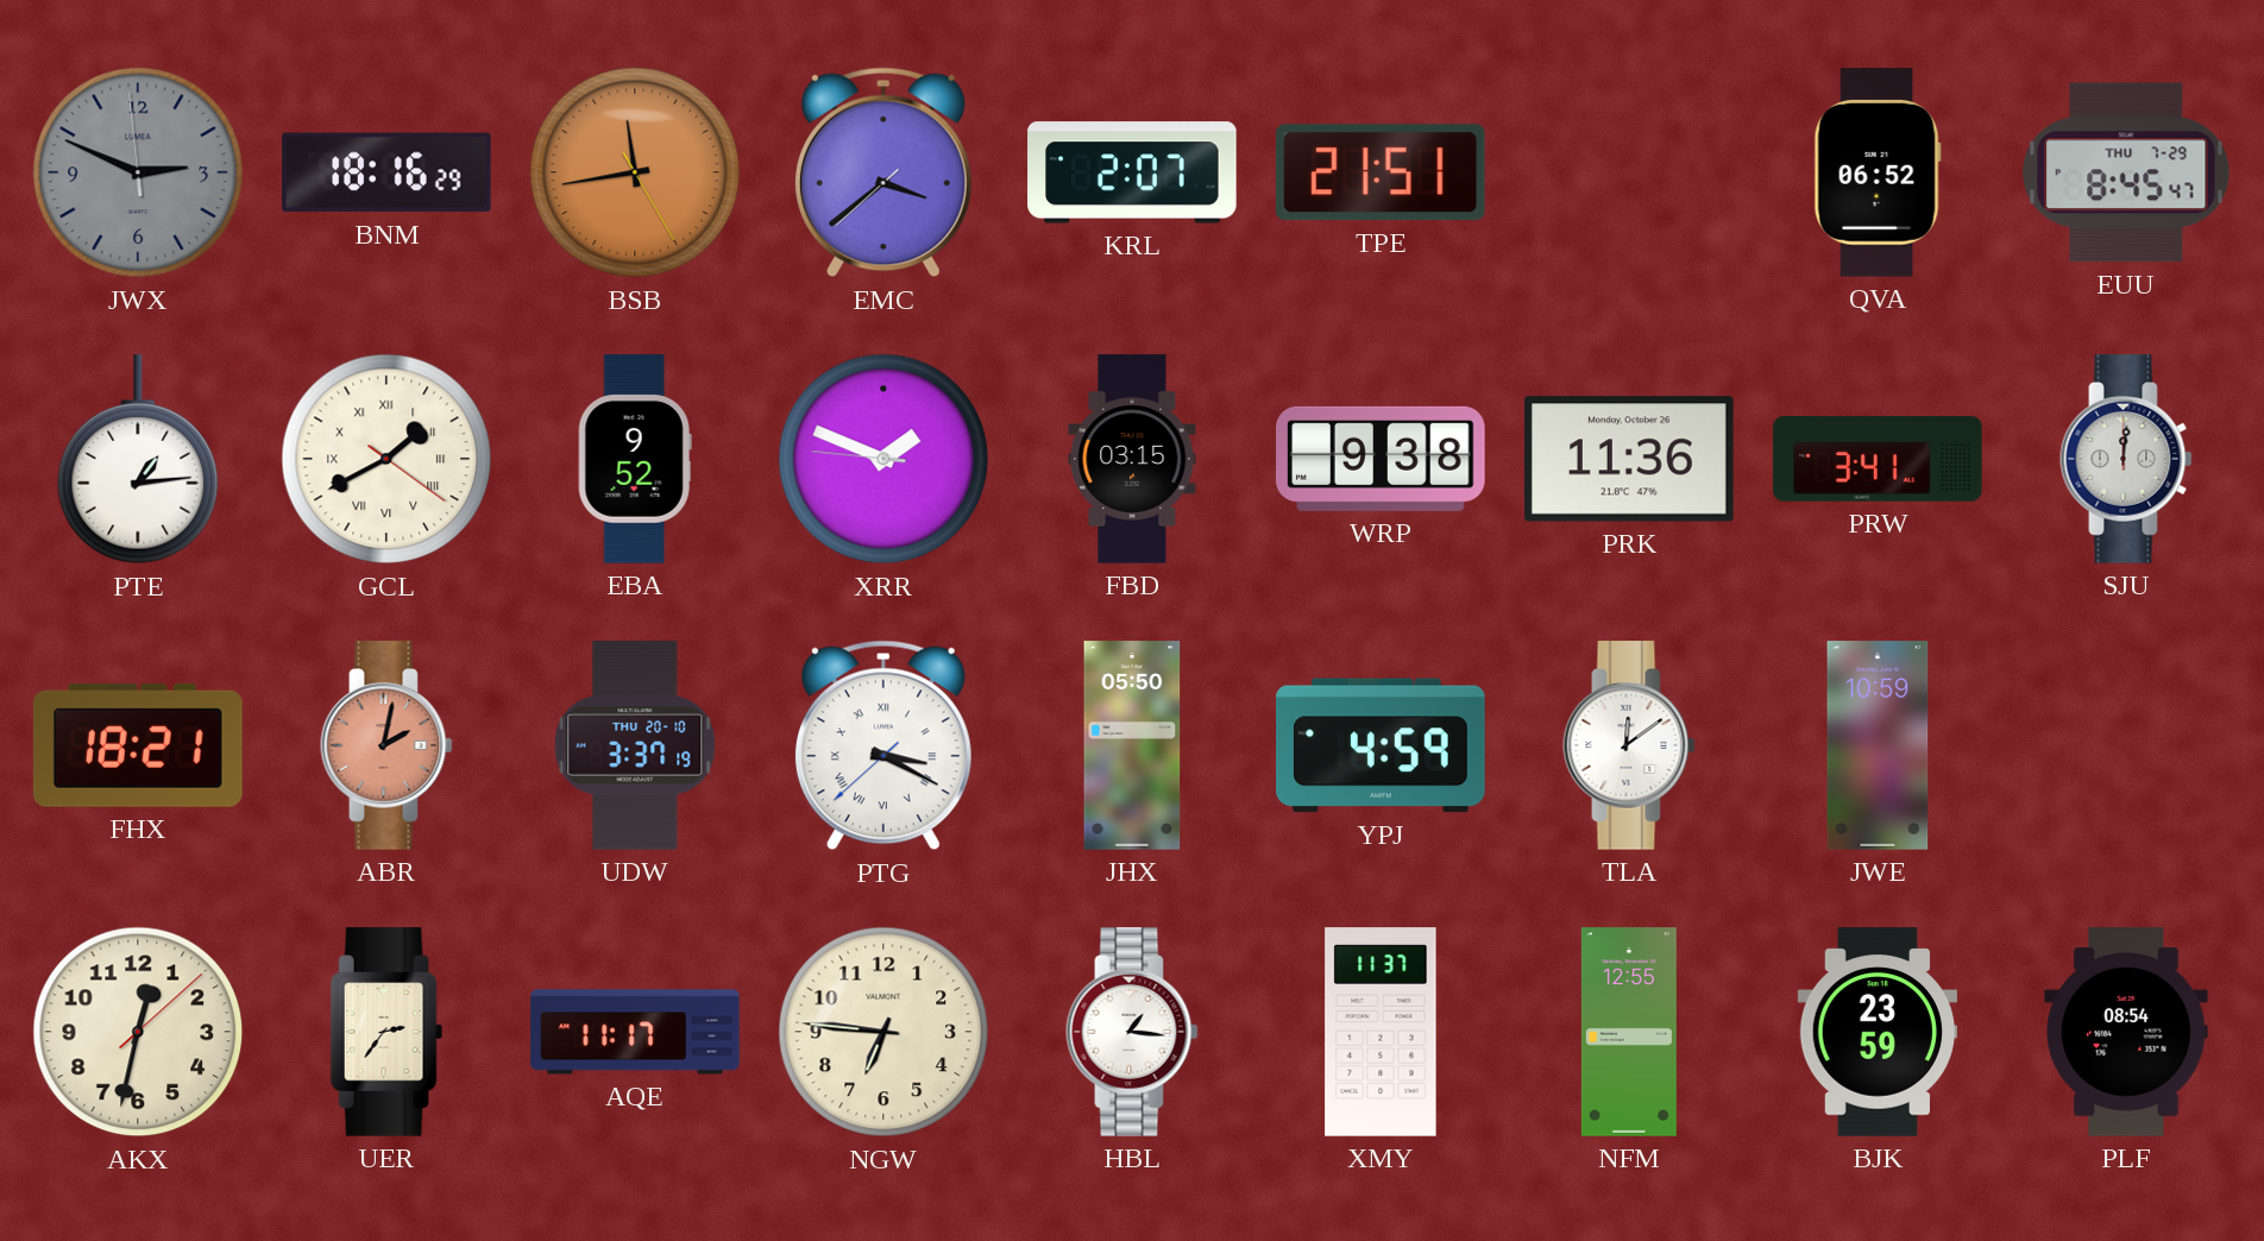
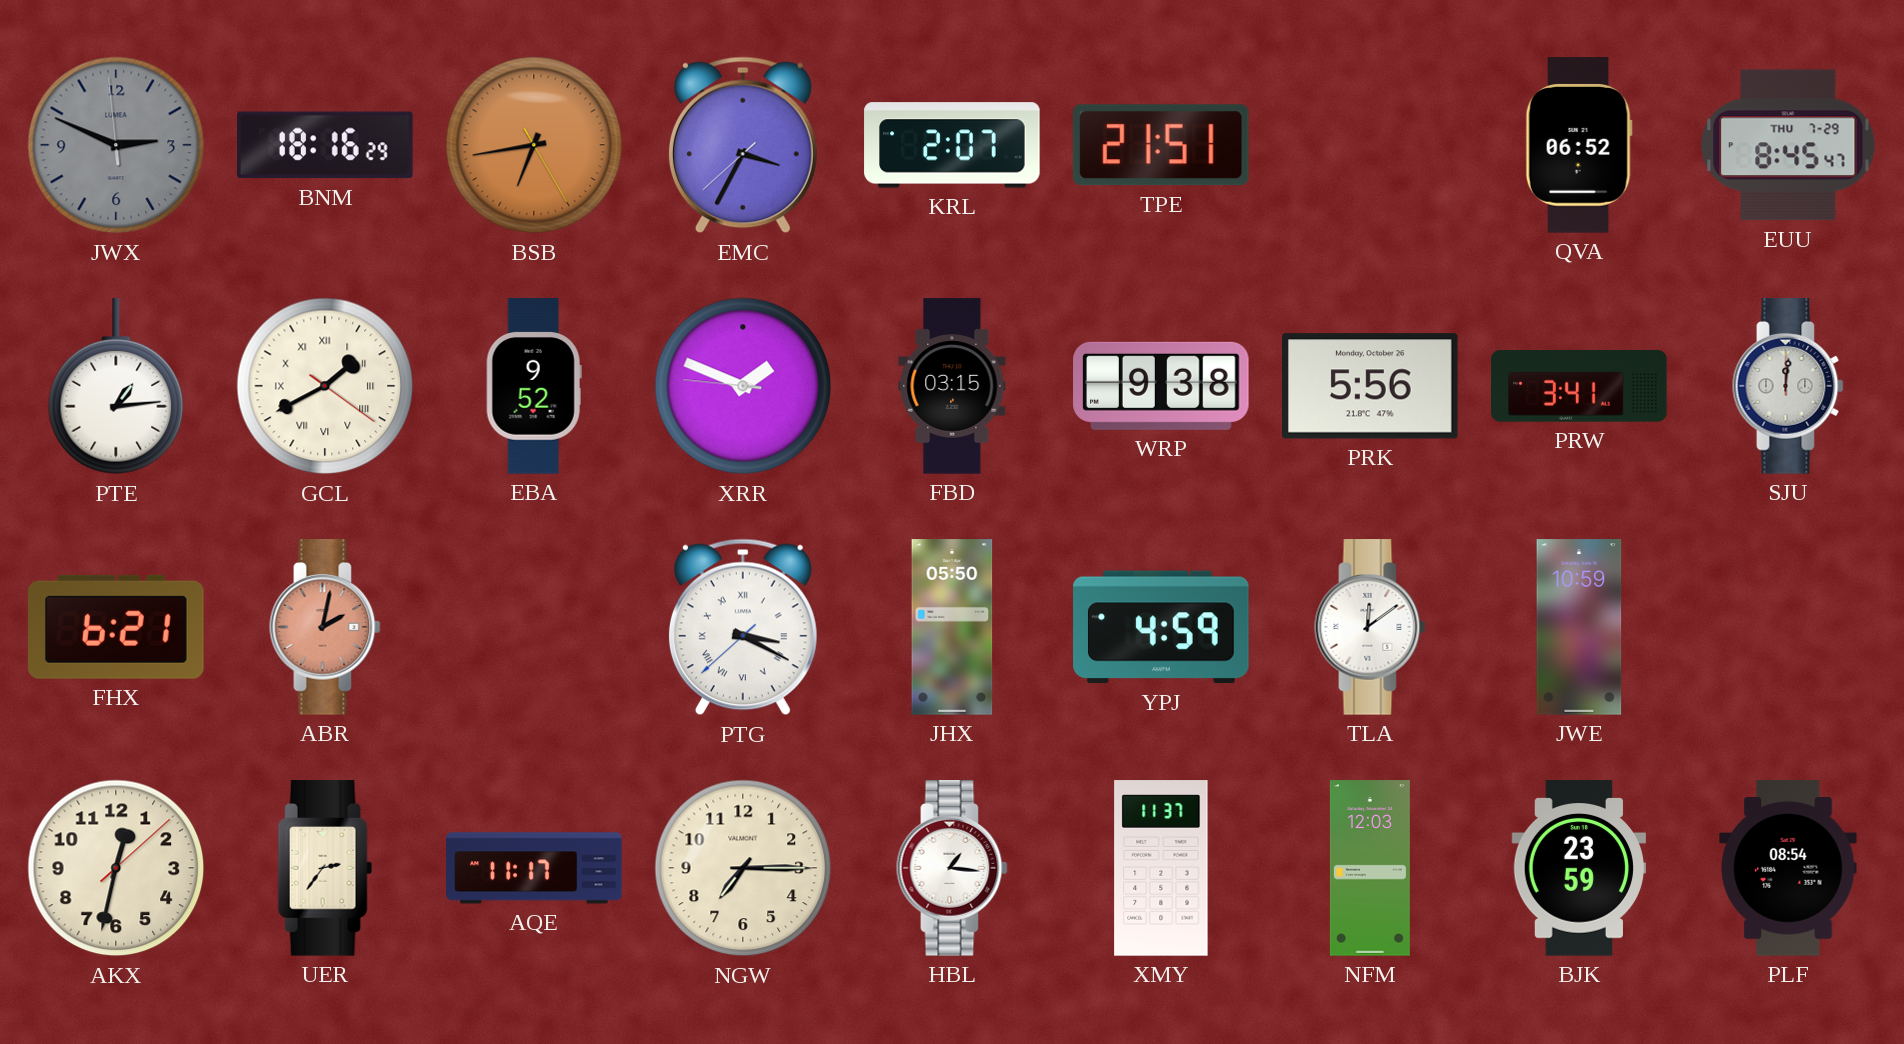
BSB: 11:43 -> 6:43
EMC: 3:38 -> 3:34
PRK: 11:36 -> 5:56
FHX: 18:21 -> 6:21
UDW: 3:37 -> none
NGW: 6:46 -> 7:15
NFM: 12:55 -> 12:03
